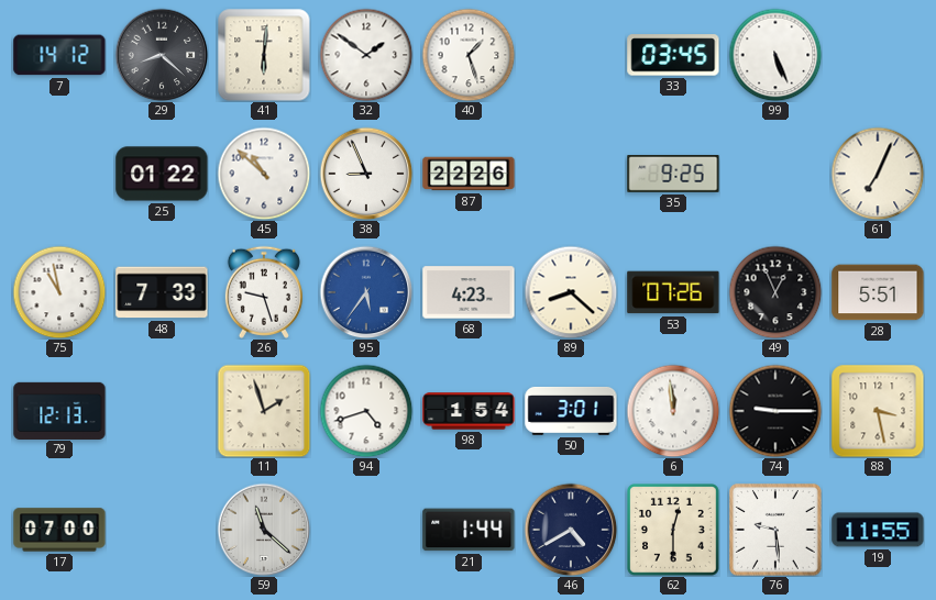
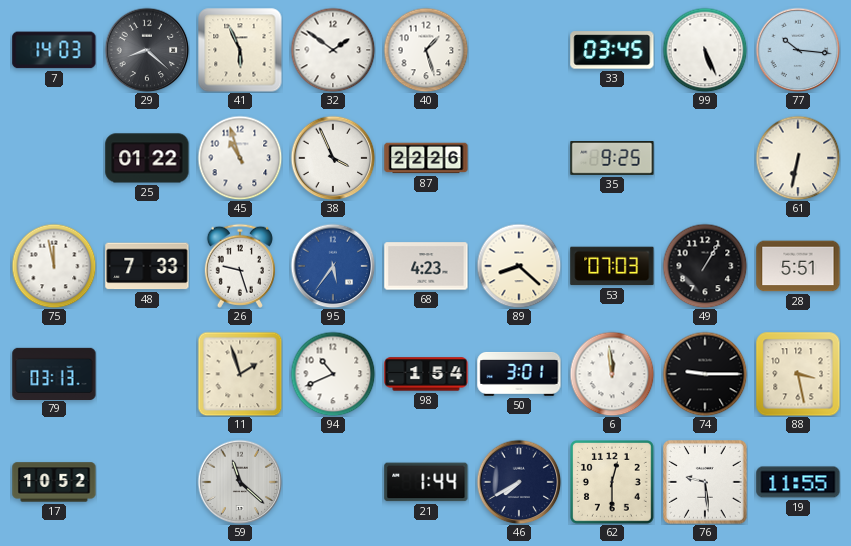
7: 14:12 -> 14:03
41: 6:01 -> 5:56
77: none -> 10:16
45: 10:52 -> 10:57
38: 8:56 -> 3:56
61: 7:04 -> 6:32
75: 10:58 -> 11:58
53: 07:26 -> 07:03
49: 12:56 -> 1:05
79: 12:13 -> 03:13
94: 4:42 -> 10:41
17: 07:00 -> 10:52
46: 4:40 -> 7:40
